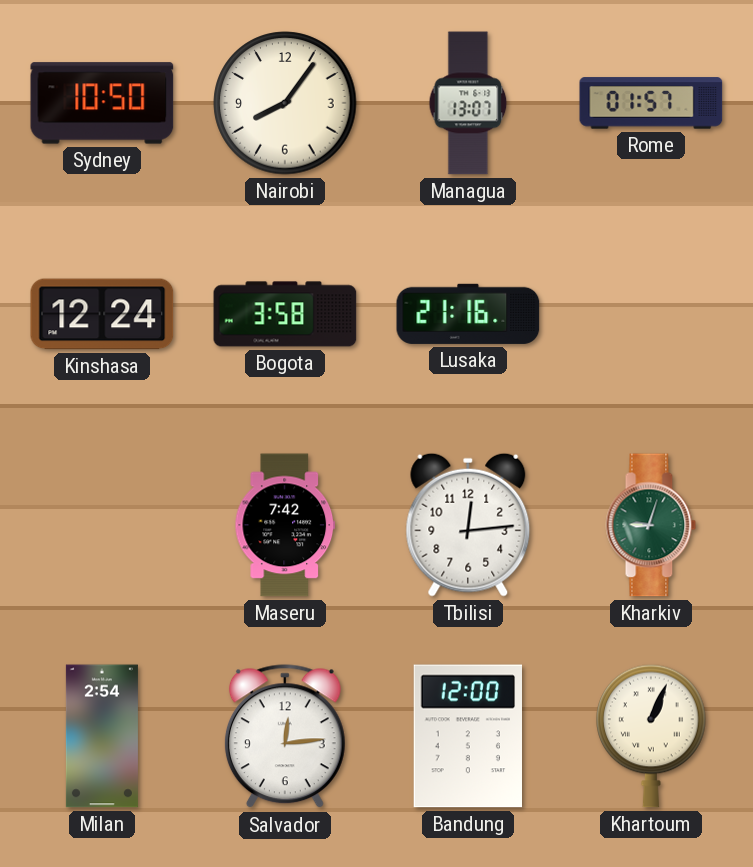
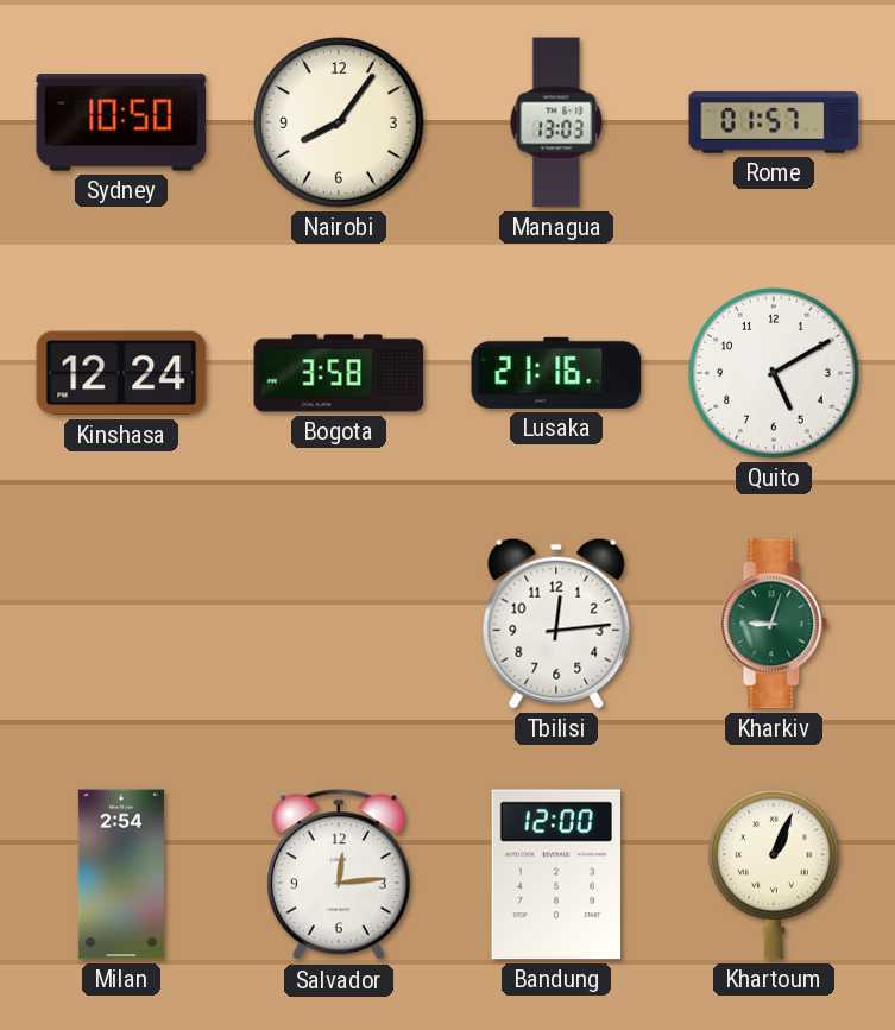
Managua: 13:07 -> 13:03
Quito: none -> 5:10
Maseru: 7:42 -> none
